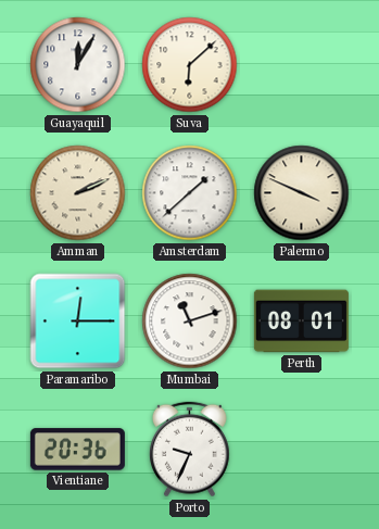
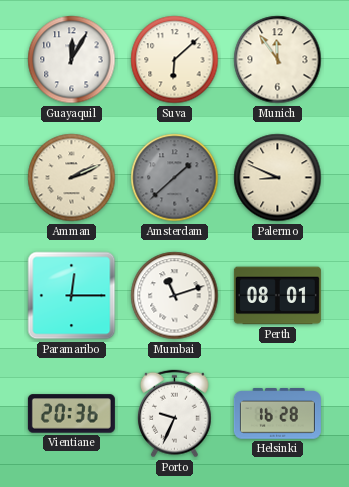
Munich: none -> 11:54
Amsterdam dial: white -> grey
Palermo: 3:49 -> 8:49
Helsinki: none -> 16:28
